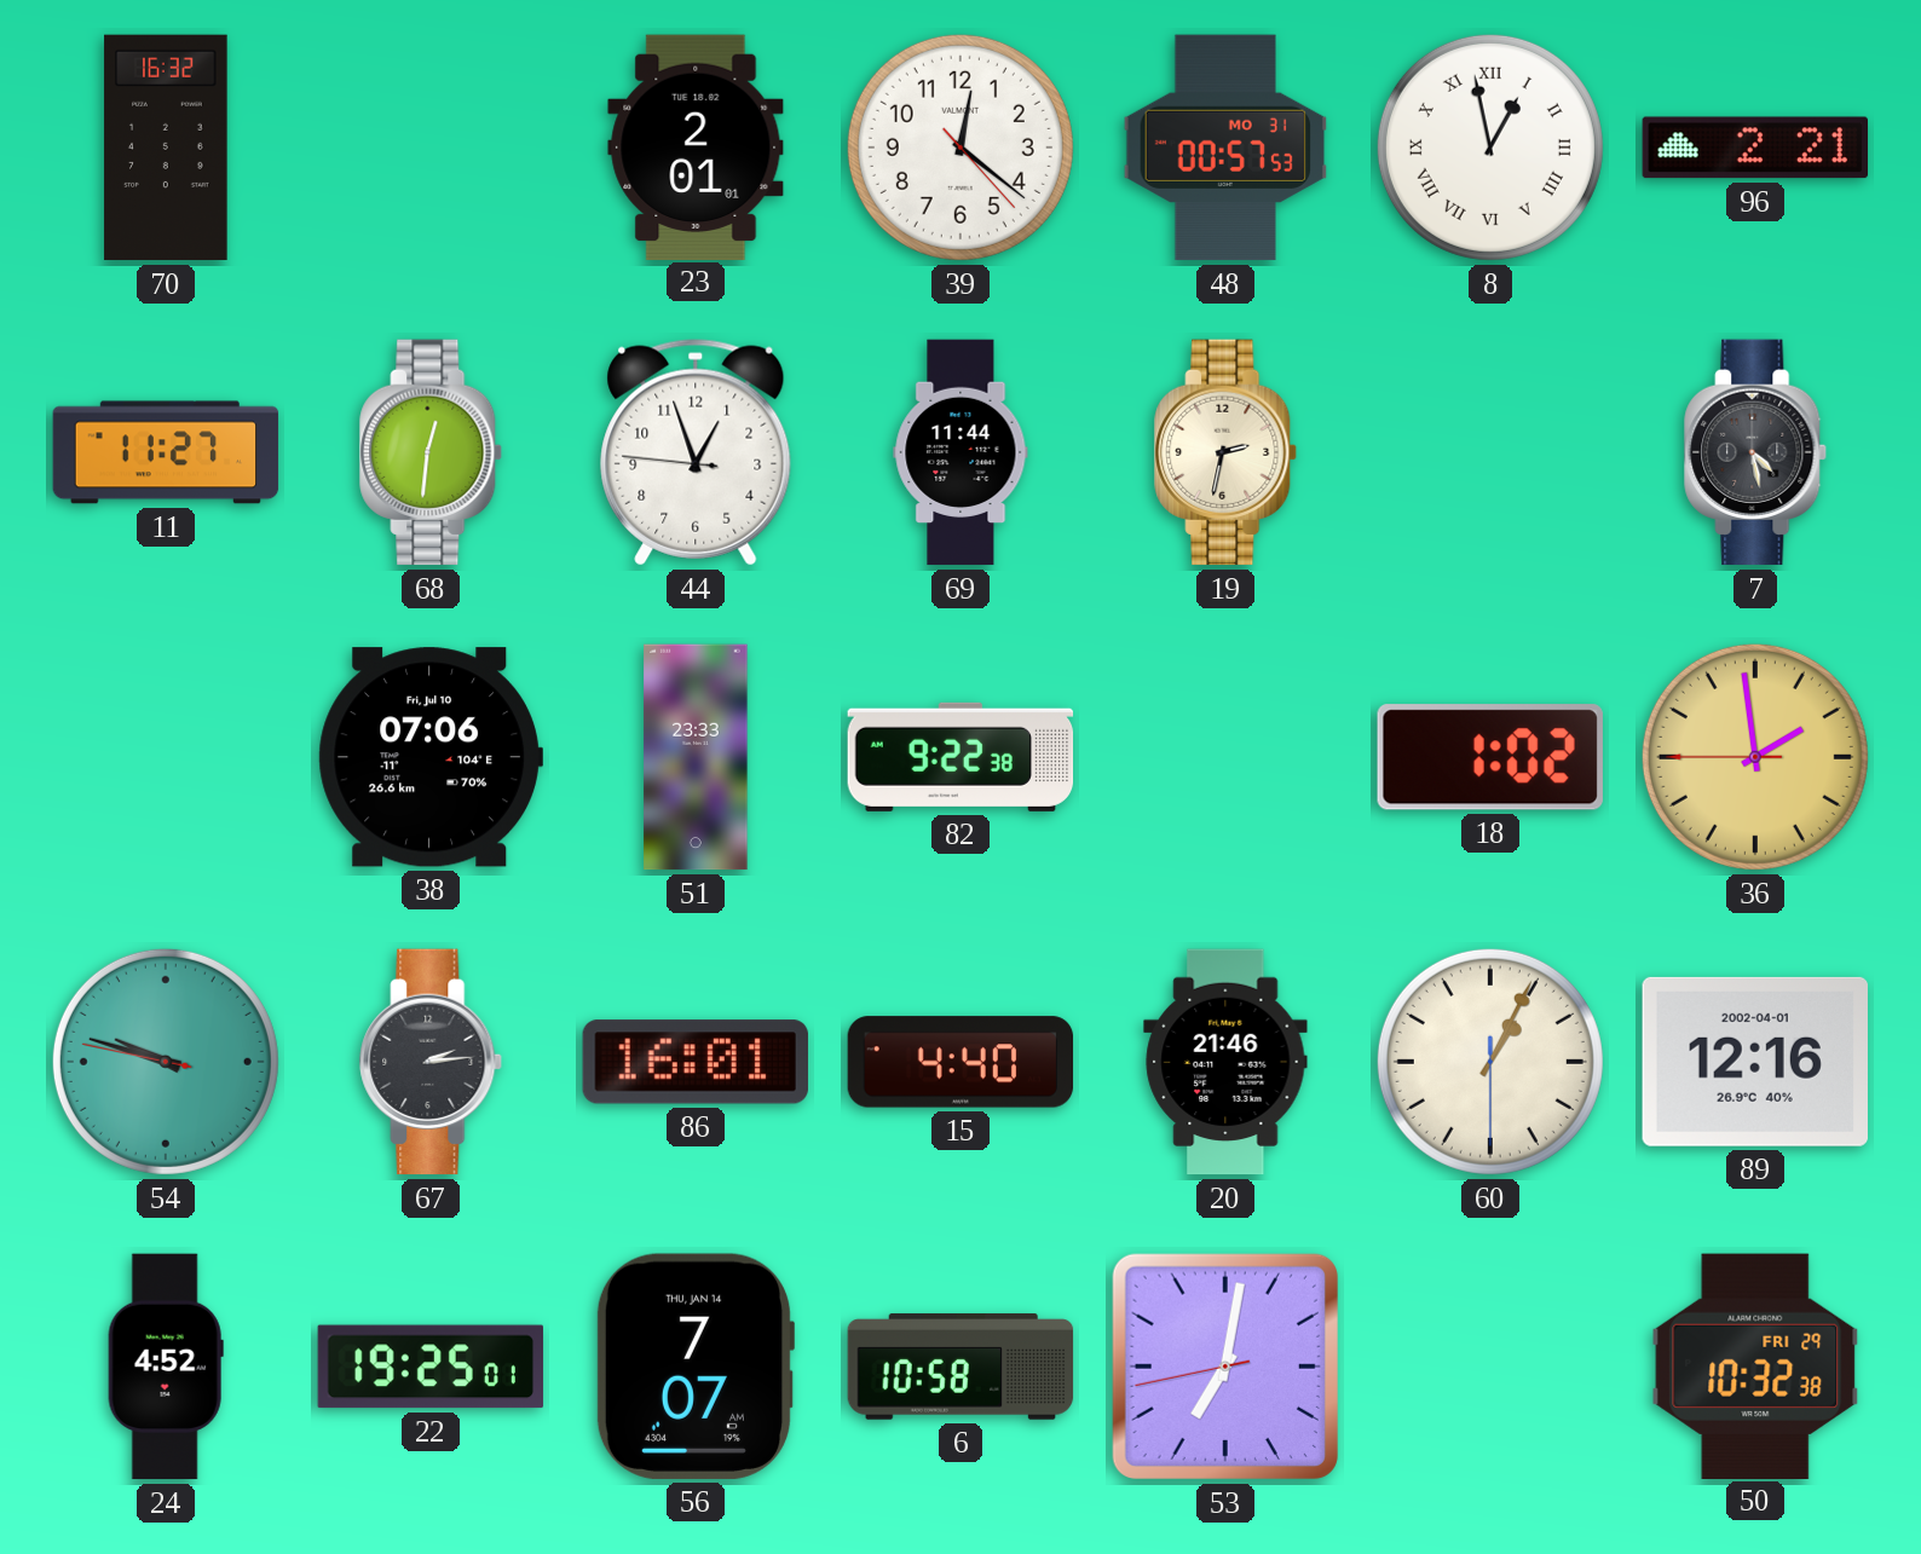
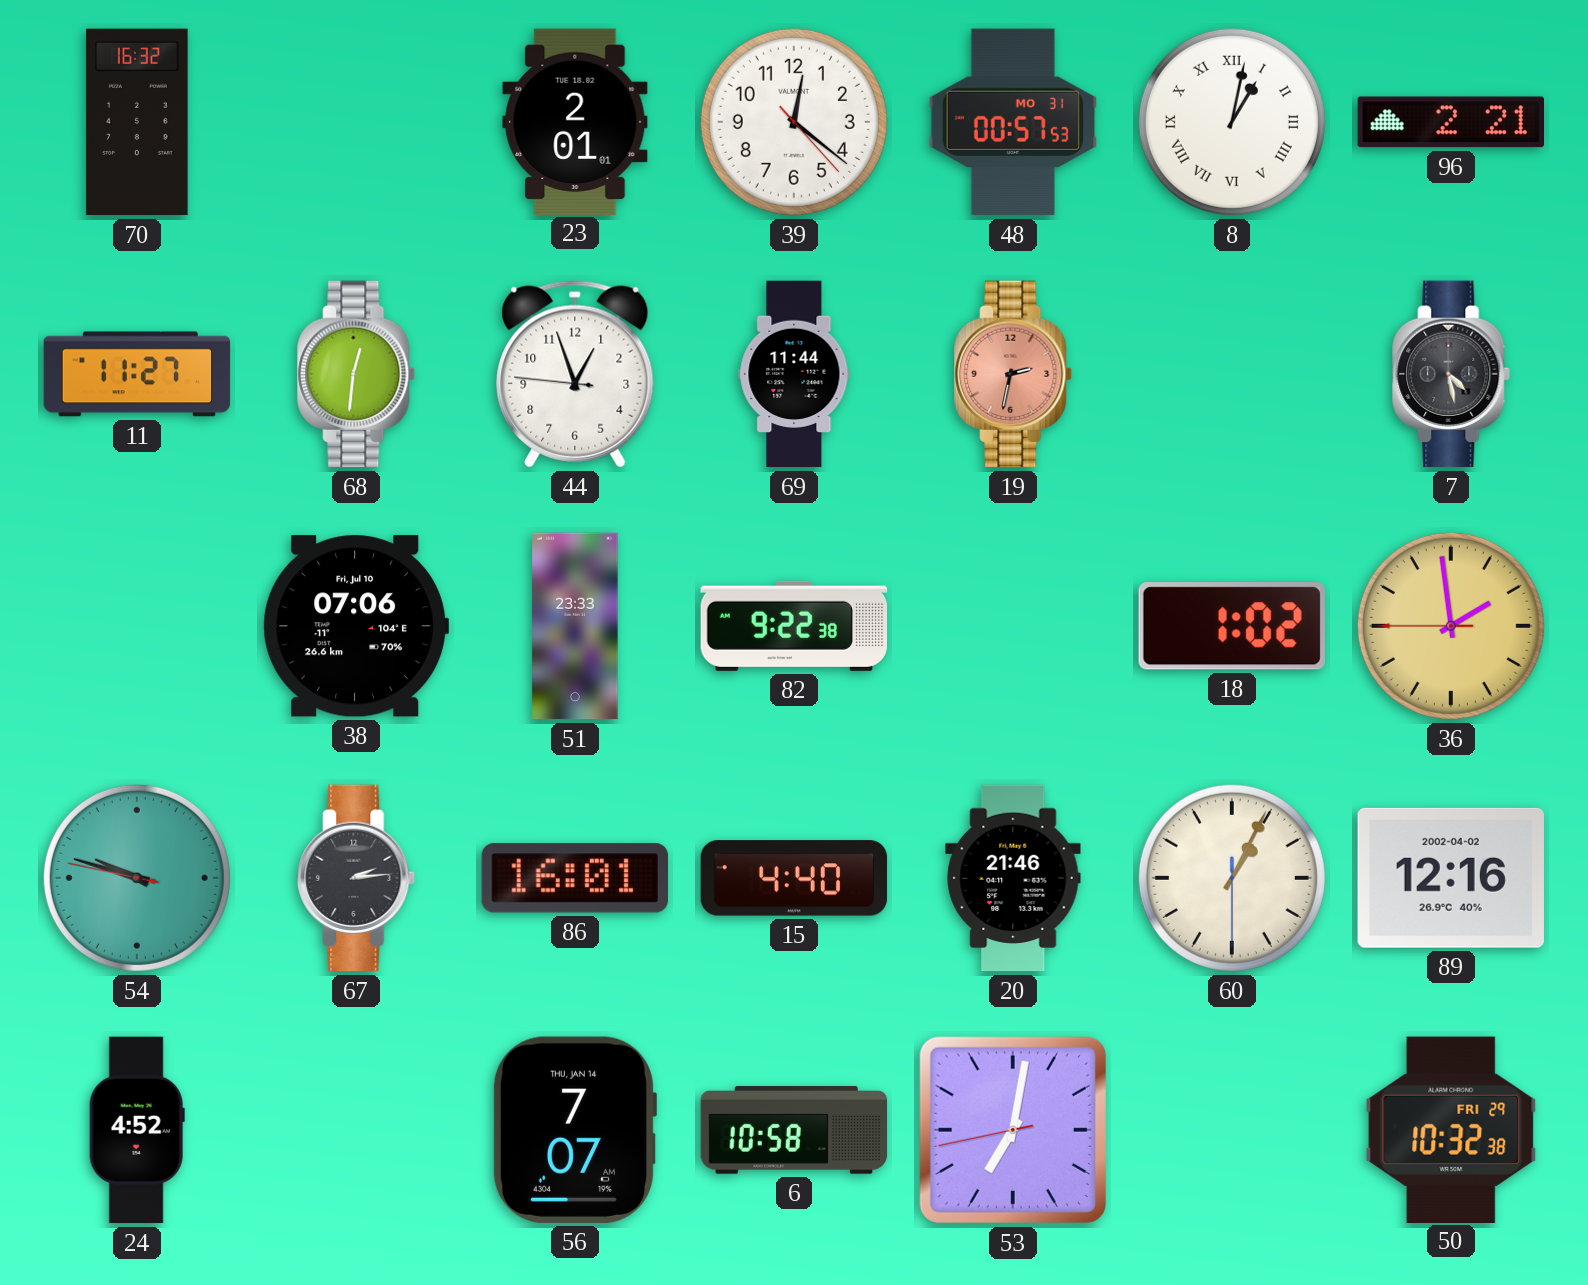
8: 12:58 -> 1:02
19 dial: cream -> salmon
89 date: 2002-04-01 -> 2002-04-02
22: 19:25 -> none
